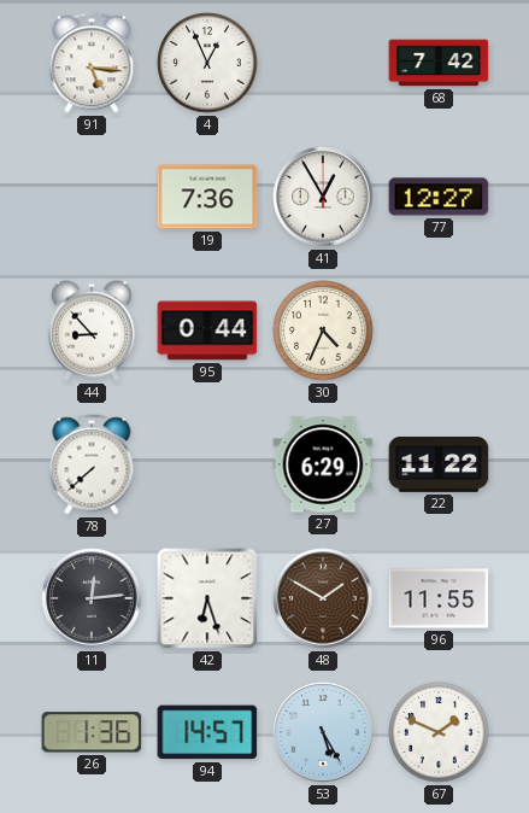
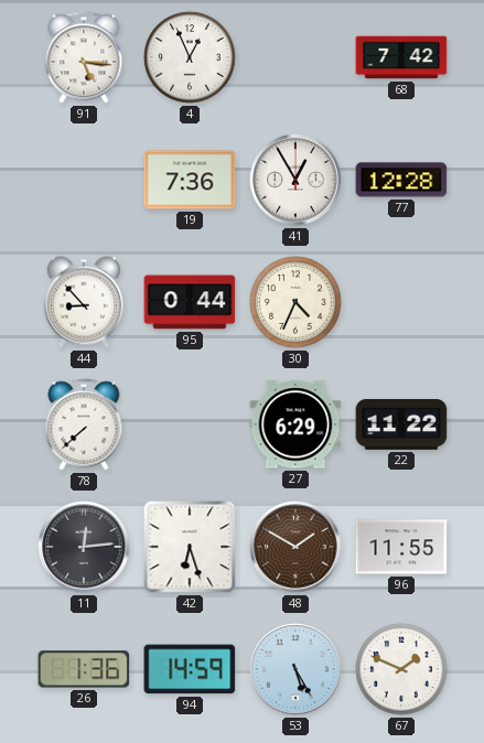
77: 12:27 -> 12:28
94: 14:57 -> 14:59
